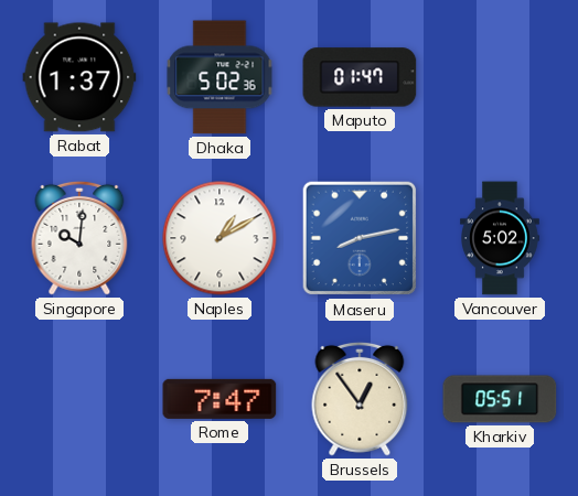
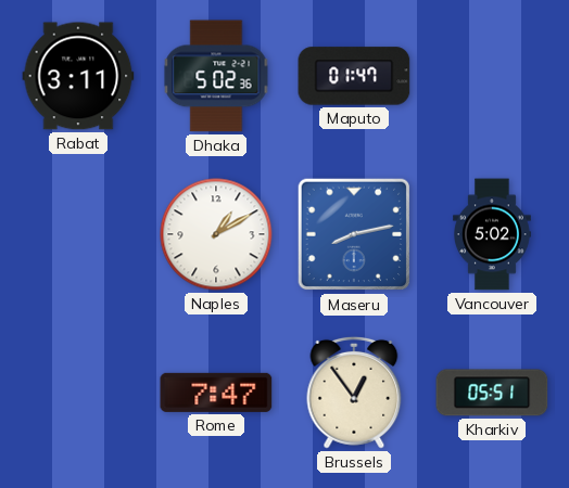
Rabat: 1:37 -> 3:11
Singapore: 10:01 -> none
